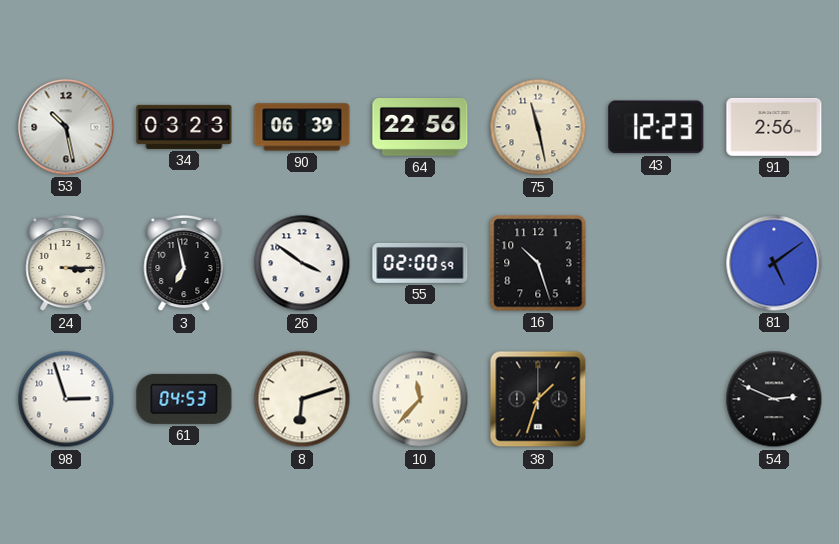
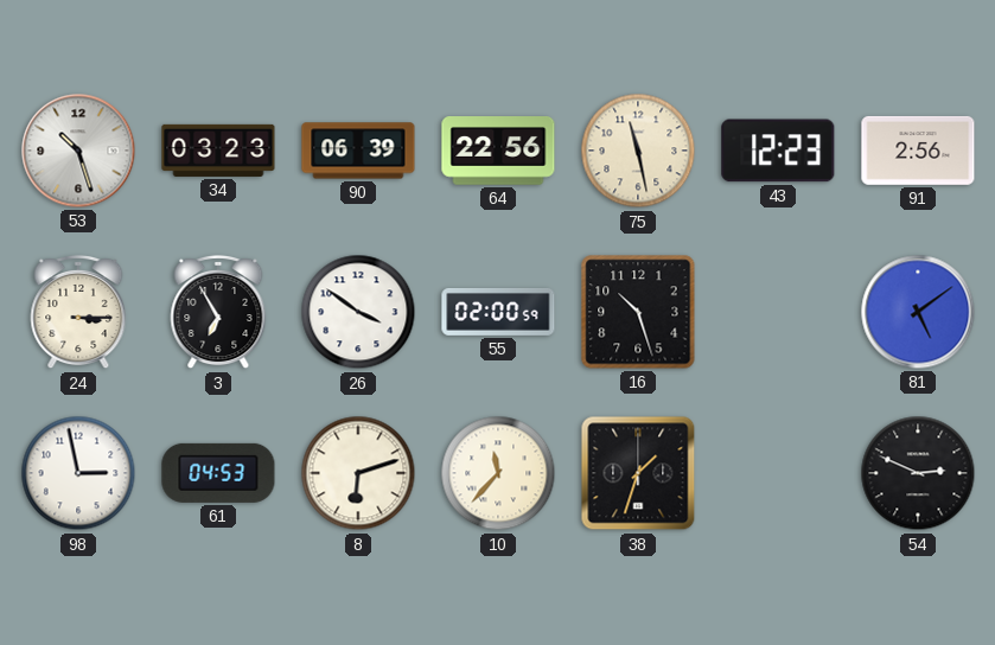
53: 10:28 -> 10:27
3: 6:58 -> 6:55
98: 2:57 -> 2:58
